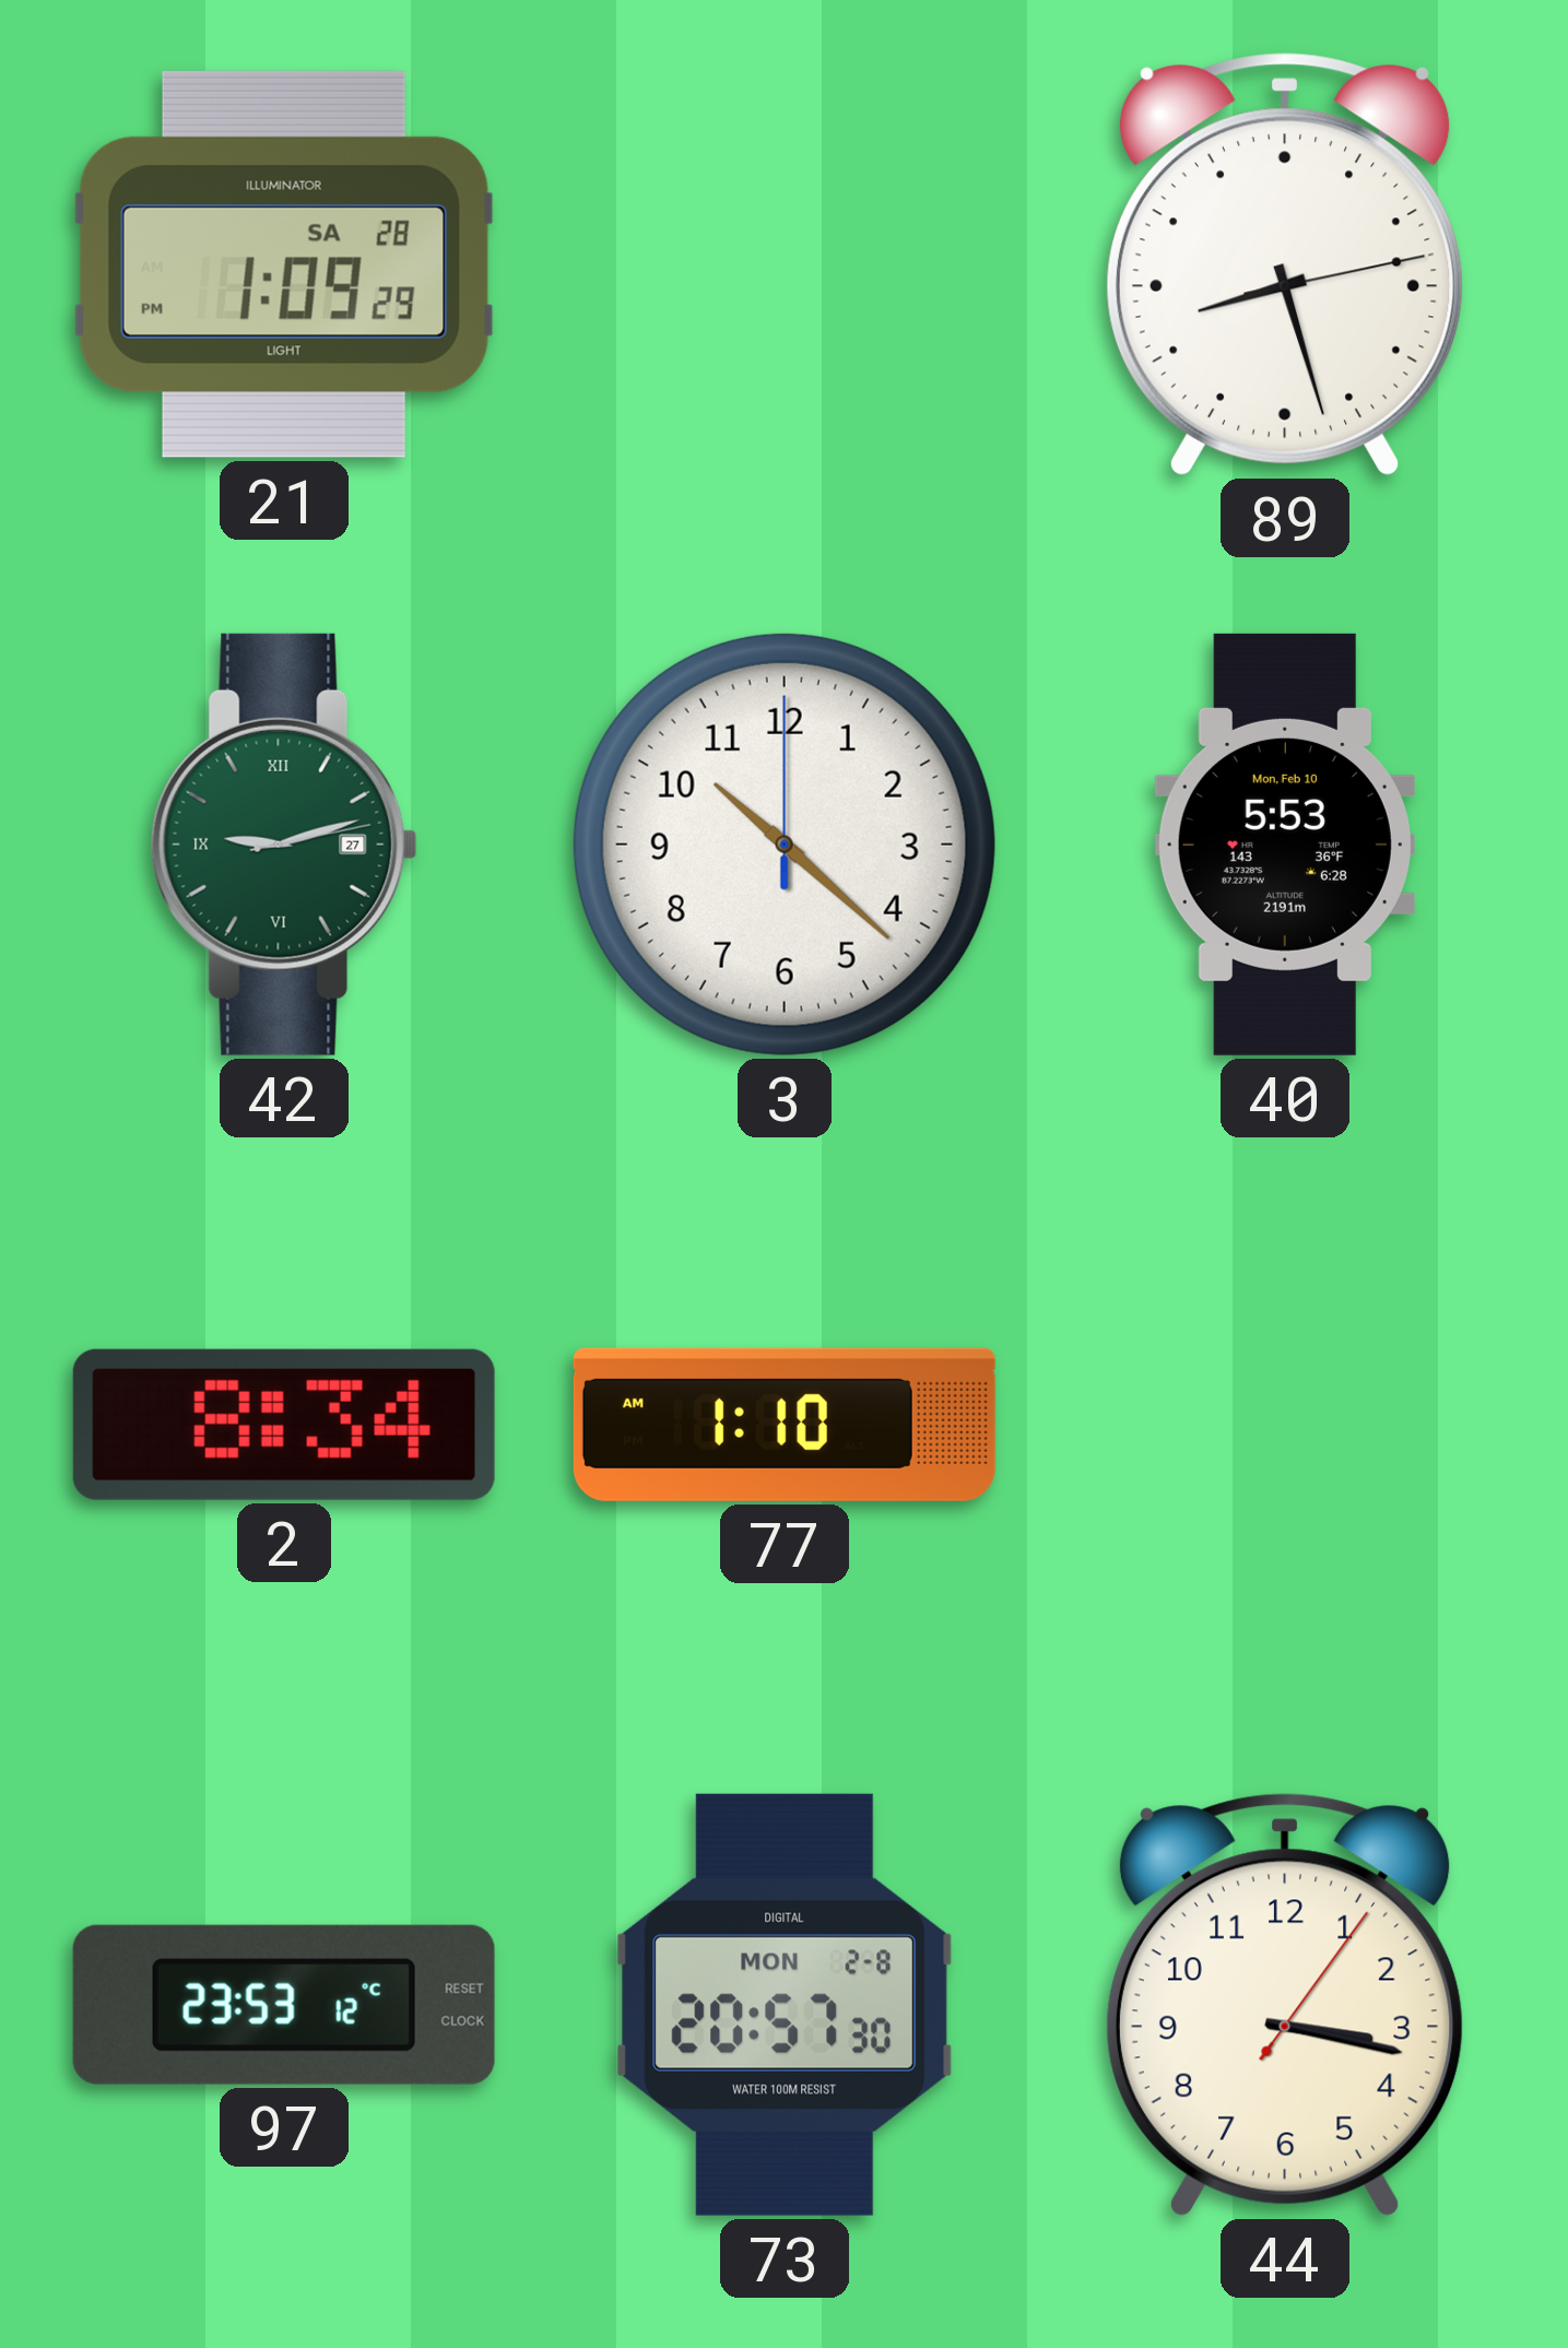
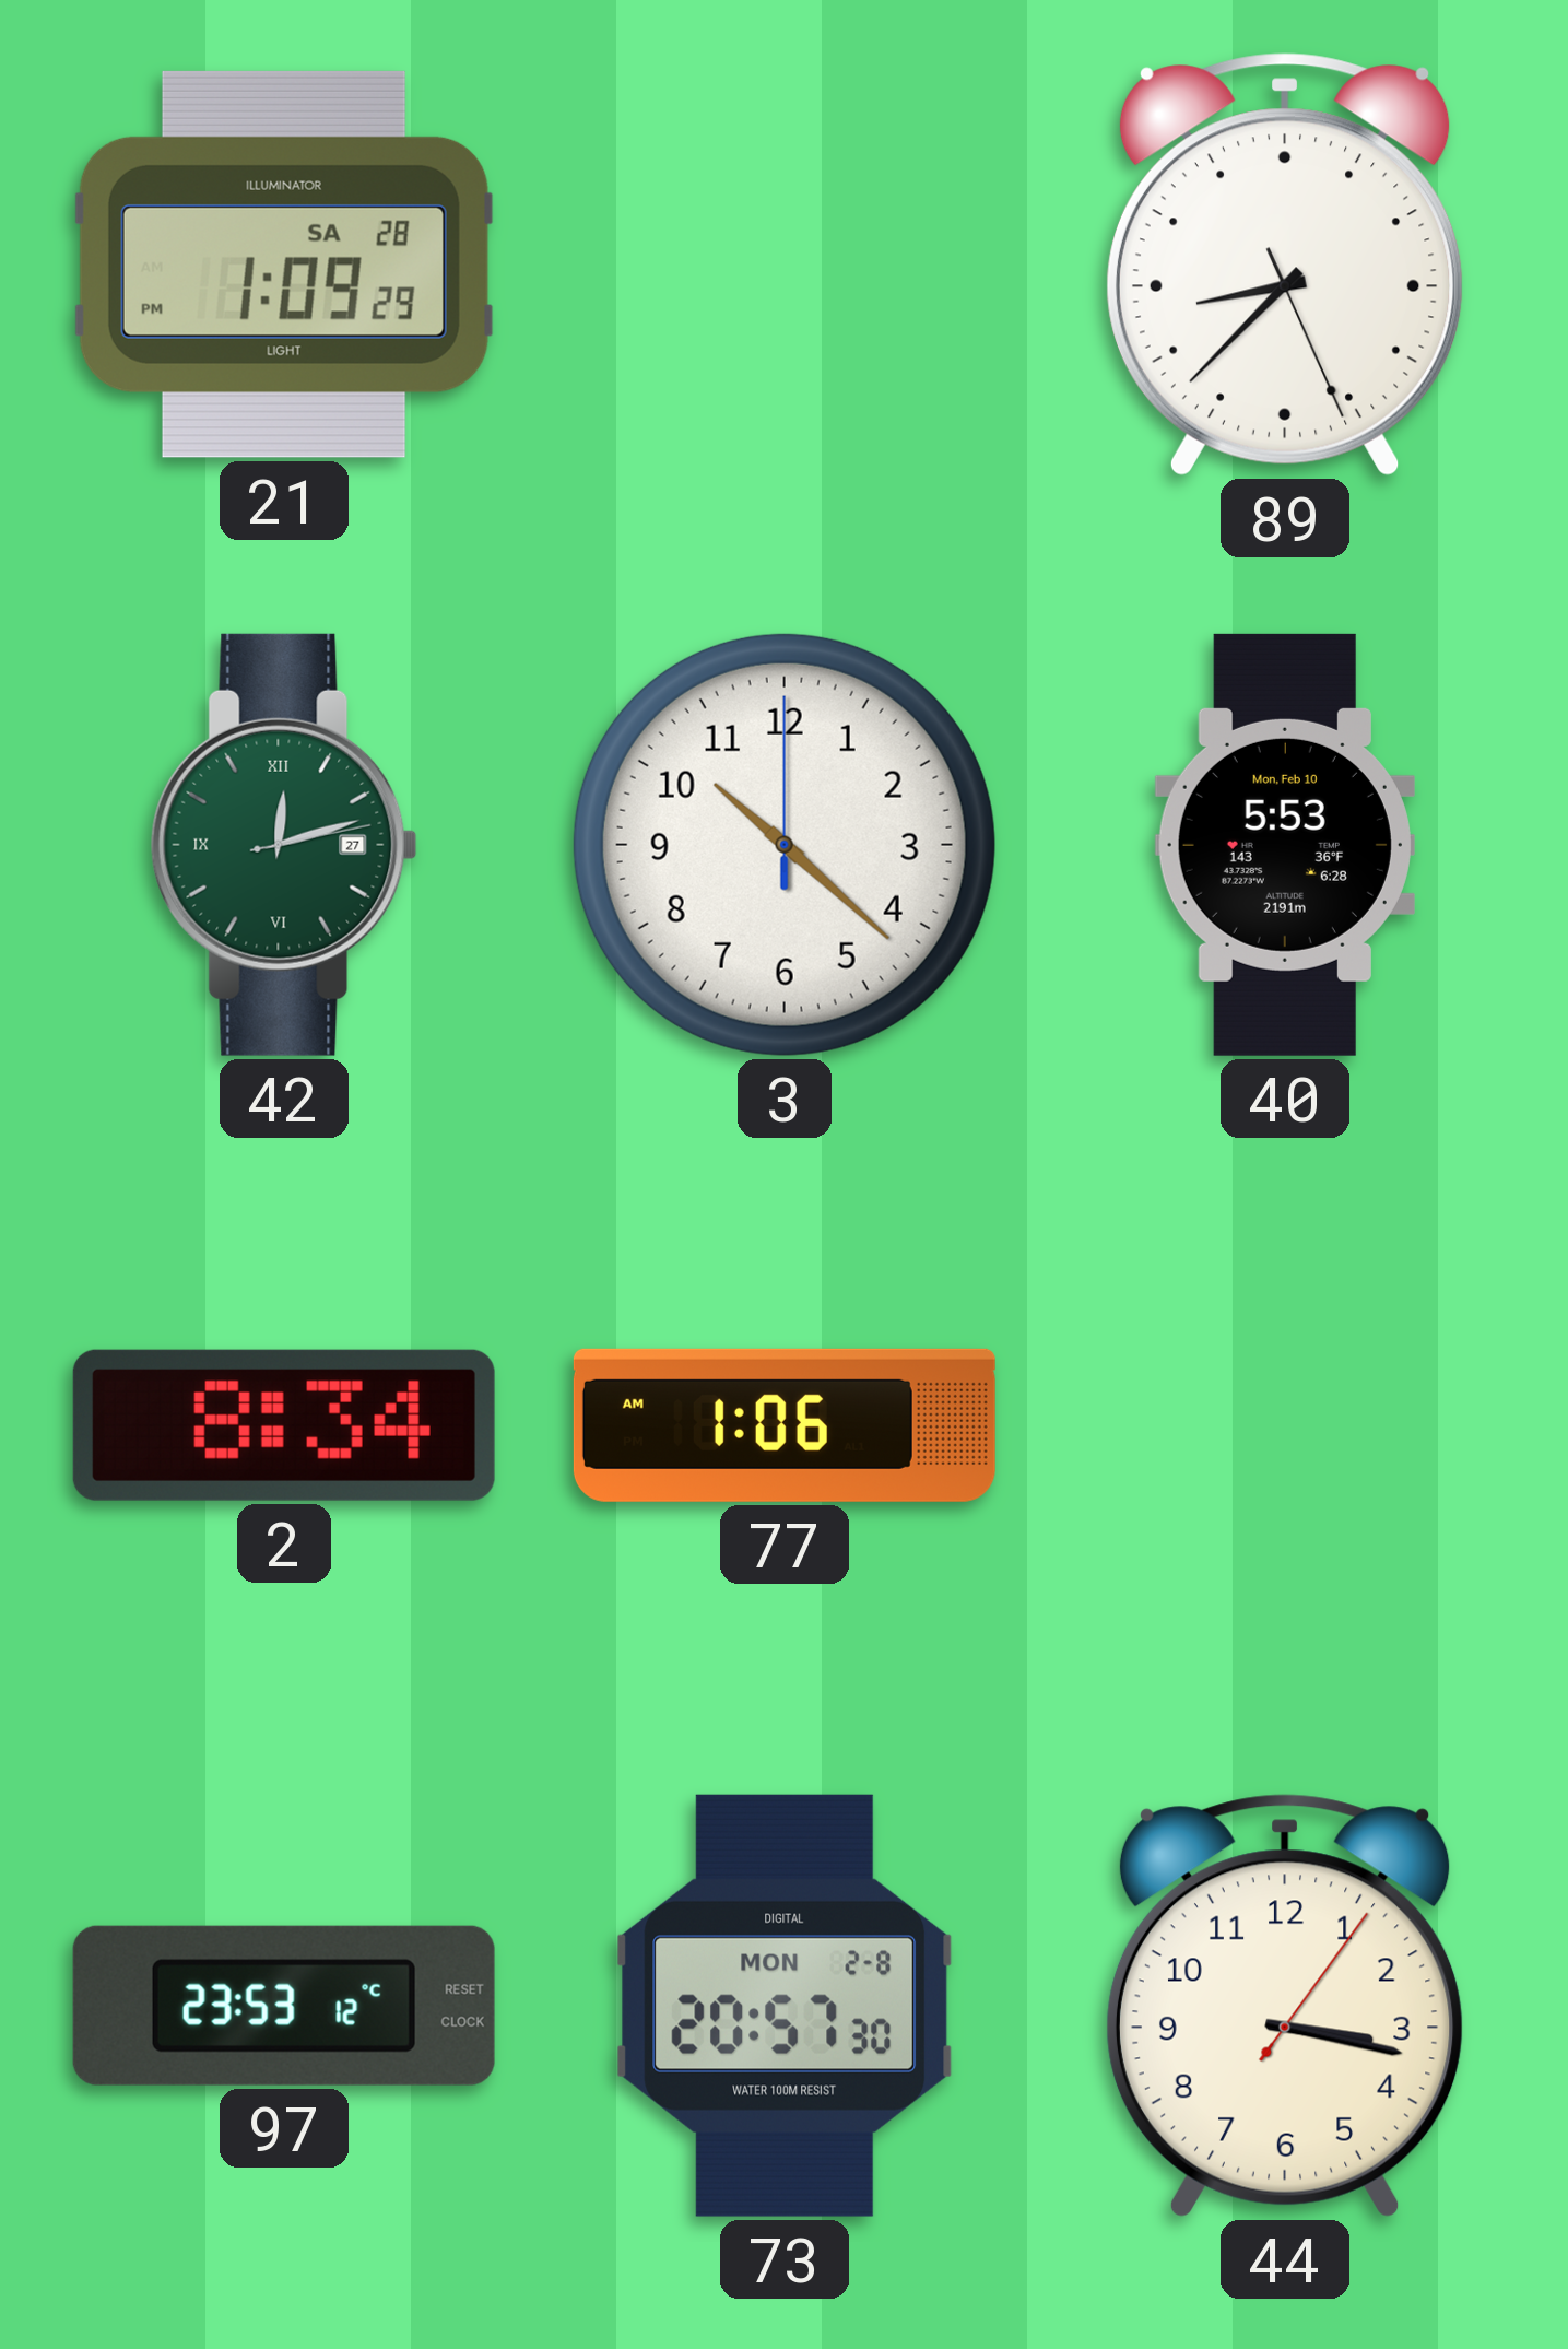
89: 8:27 -> 8:37
42: 9:12 -> 12:12
77: 1:10 -> 1:06
